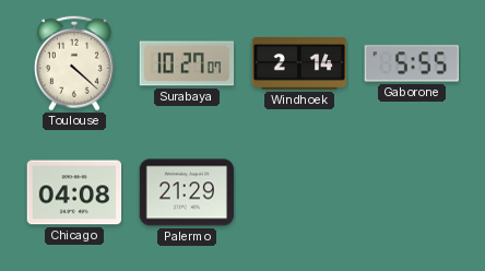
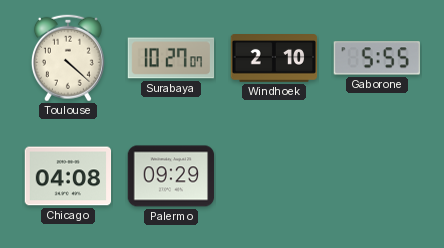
Windhoek: 2:14 -> 2:10
Palermo: 21:29 -> 09:29
